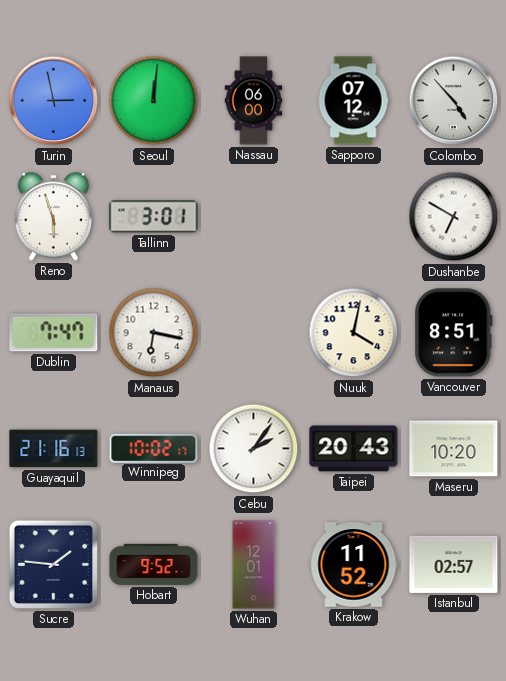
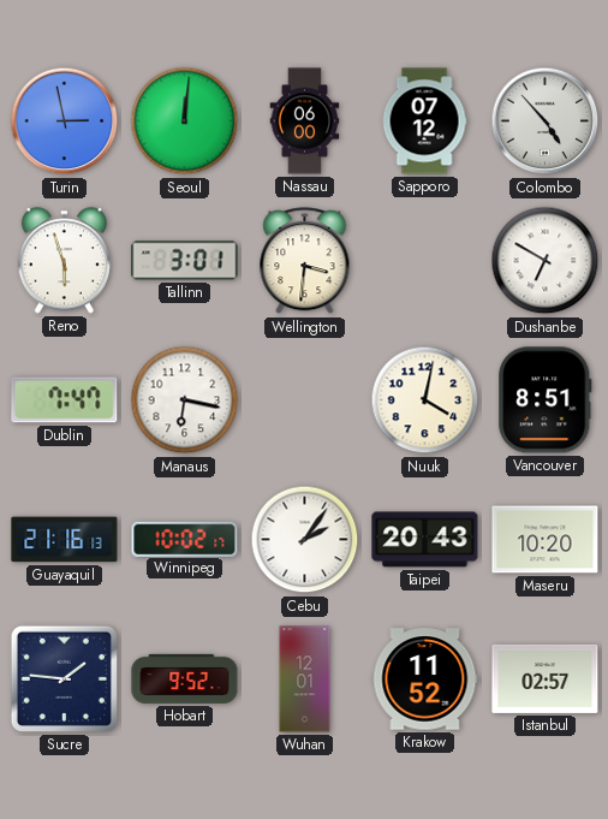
Wellington: none -> 3:31
